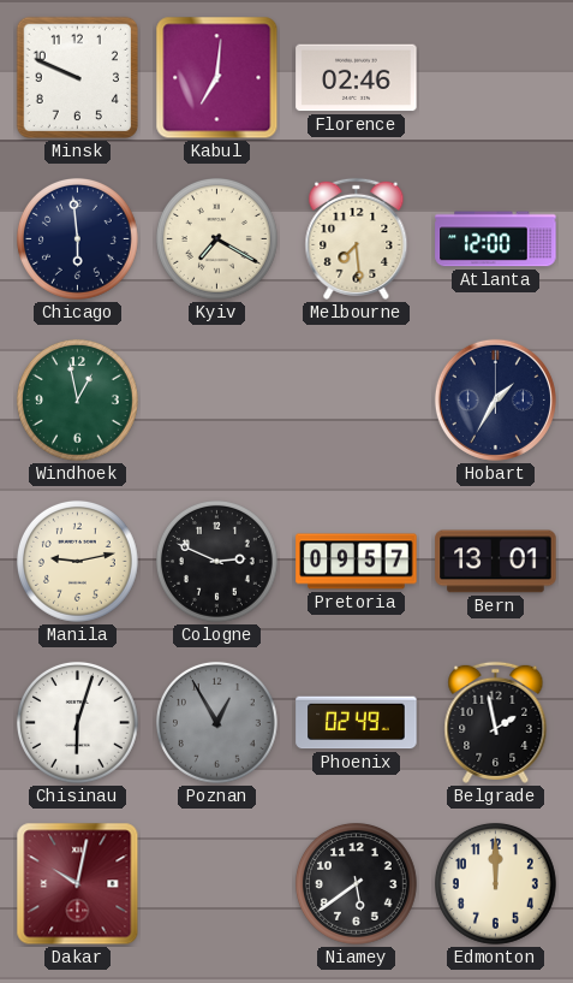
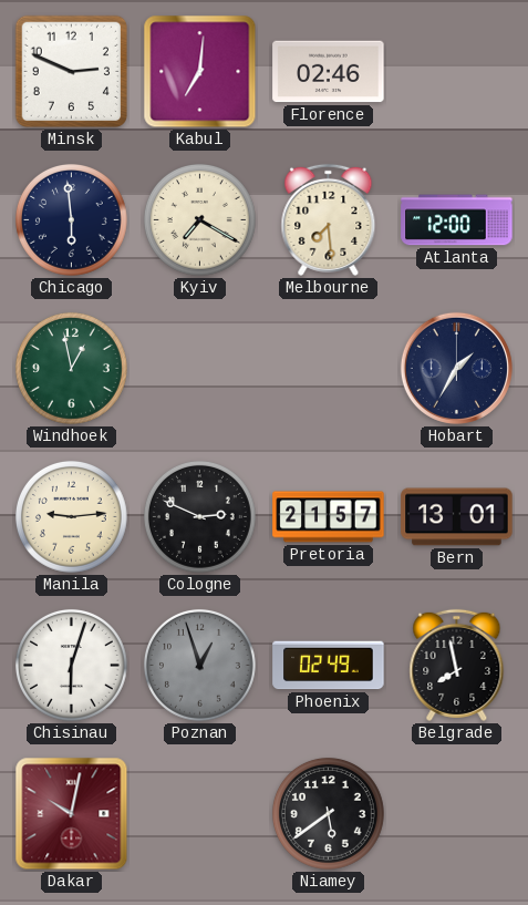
Minsk: 9:49 -> 2:49
Manila: 9:13 -> 9:14
Pretoria: 09:57 -> 21:57
Poznan: 12:55 -> 12:57
Belgrade: 1:58 -> 7:58
Edmonton: 12:00 -> none
